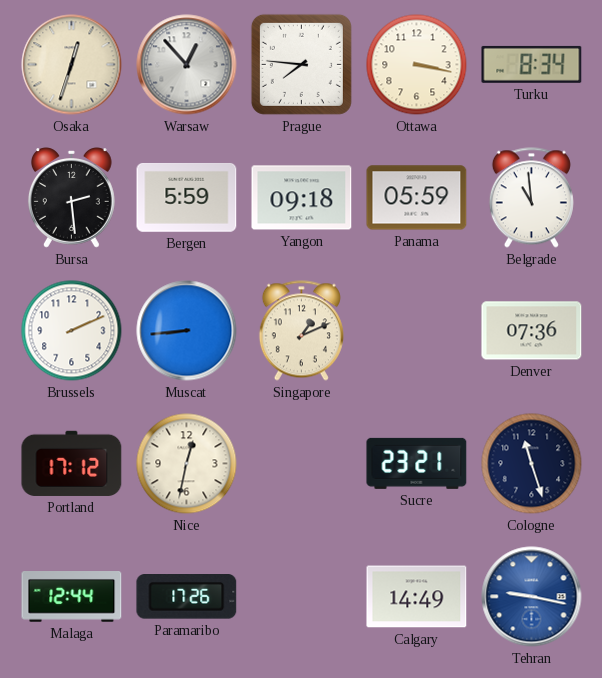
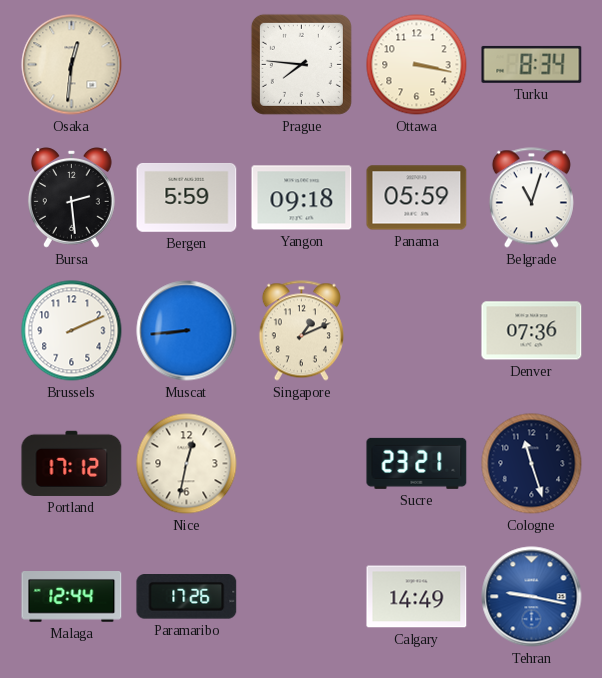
Osaka: 12:33 -> 12:31
Warsaw: 12:53 -> none
Belgrade: 10:59 -> 11:03
